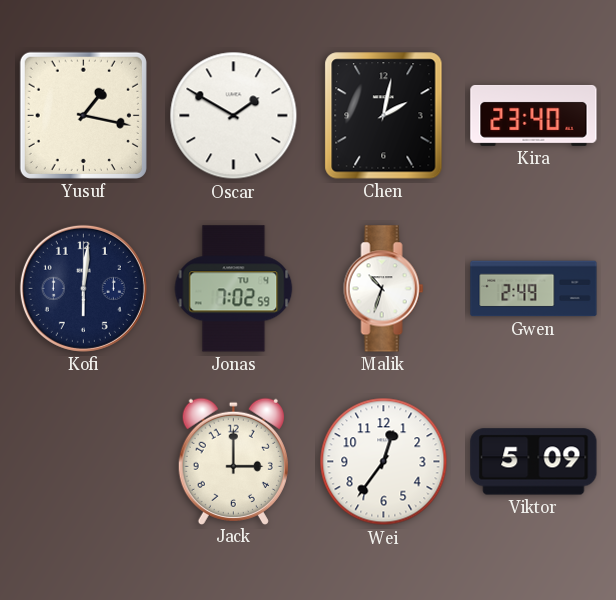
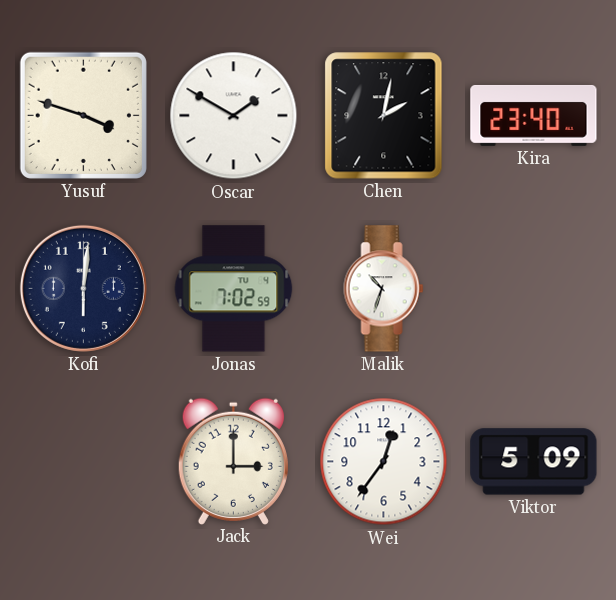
Yusuf: 1:17 -> 3:48
Gwen: 2:49 -> none
